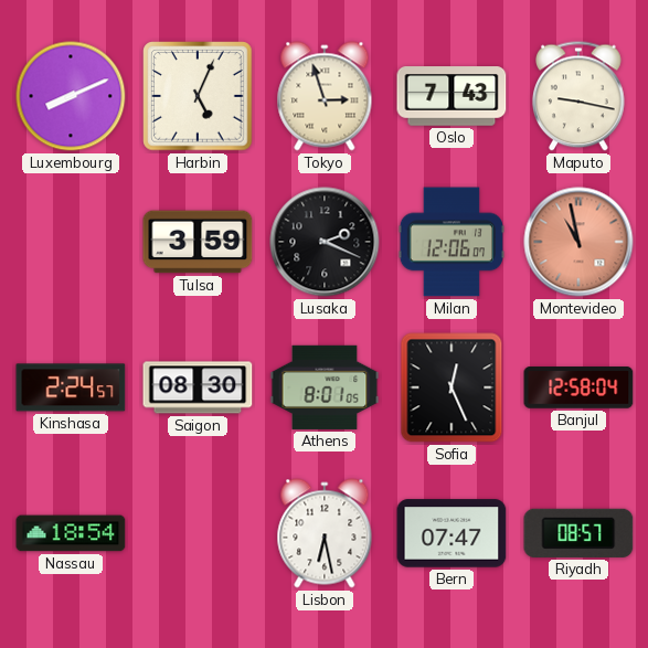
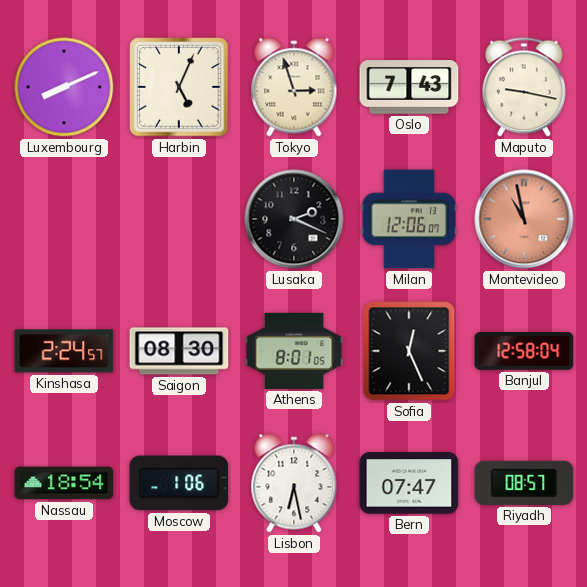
Tulsa: 3:59 -> none
Moscow: none -> 1:06
